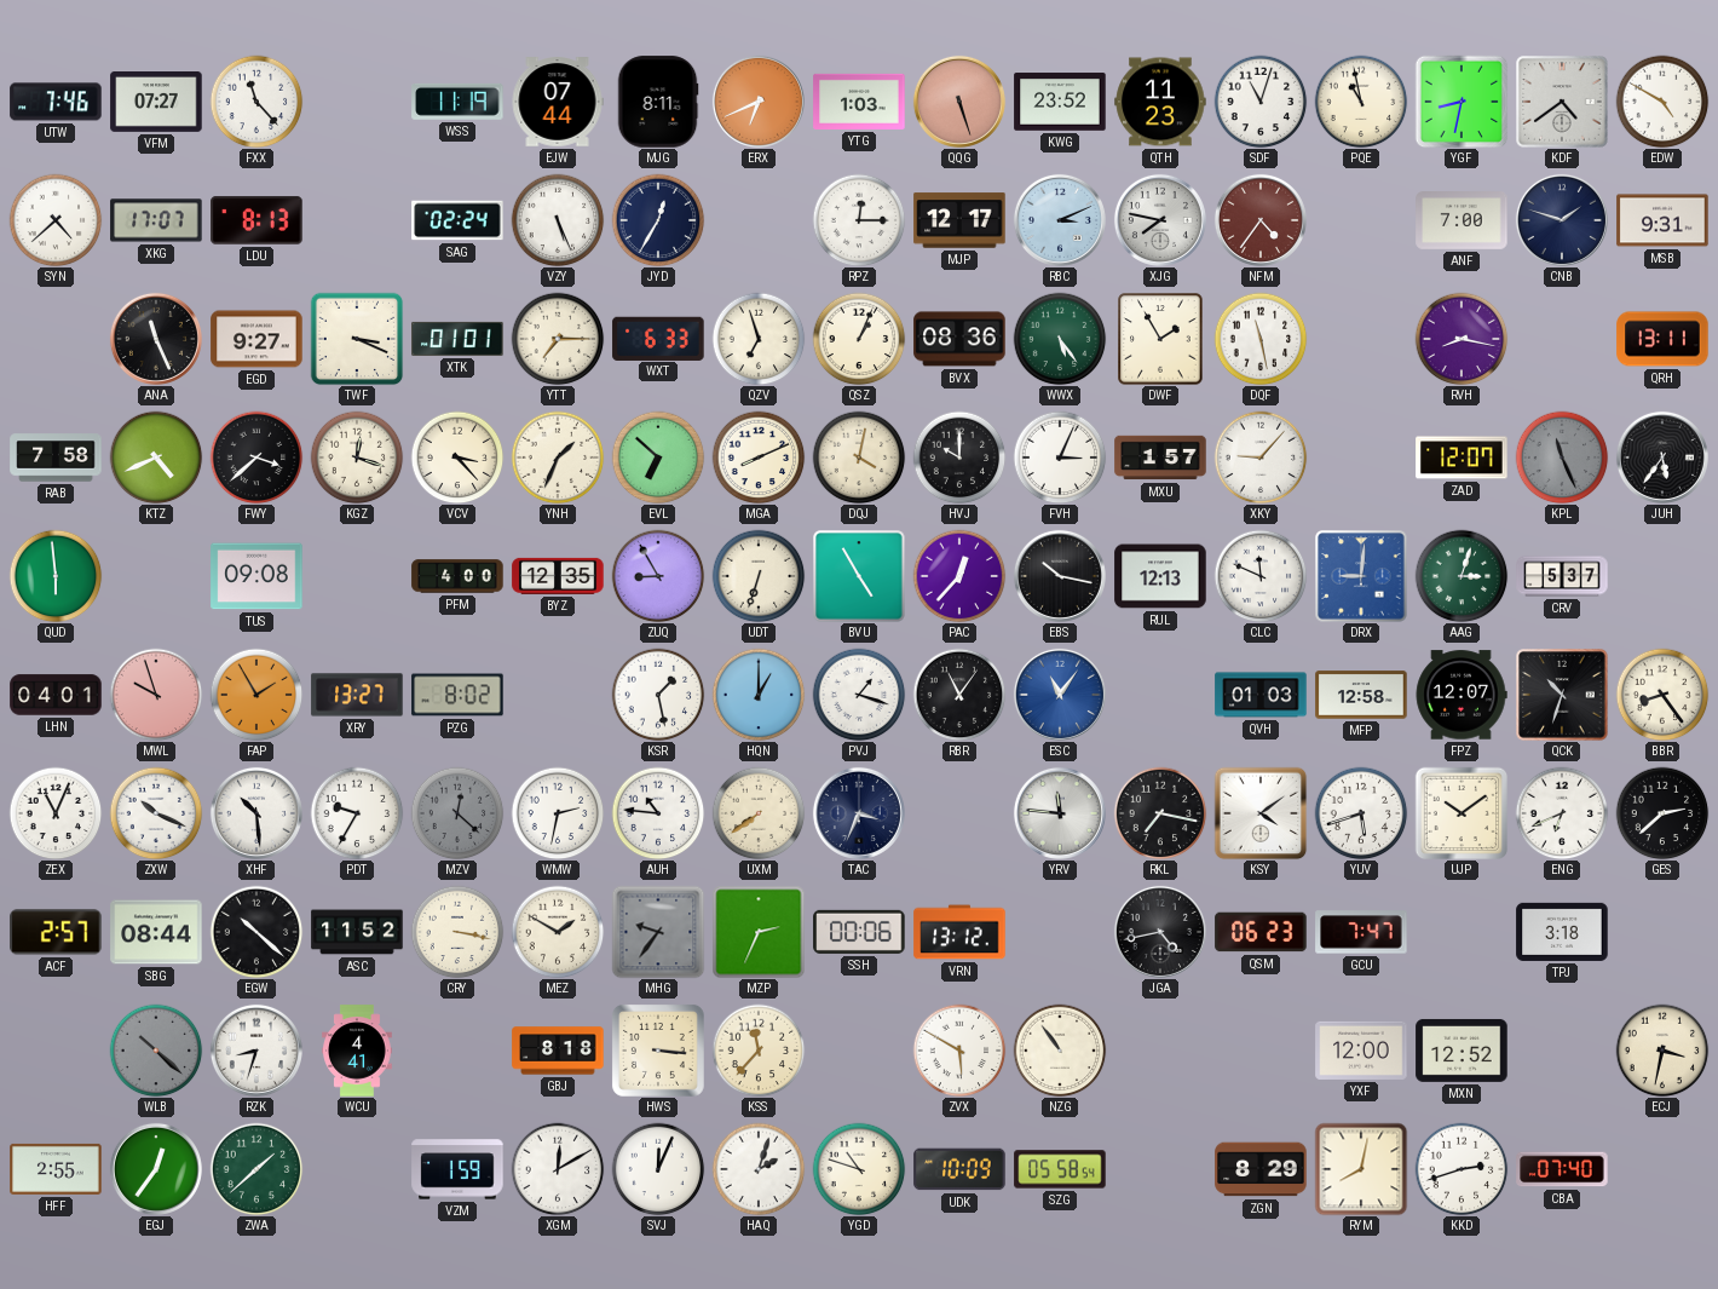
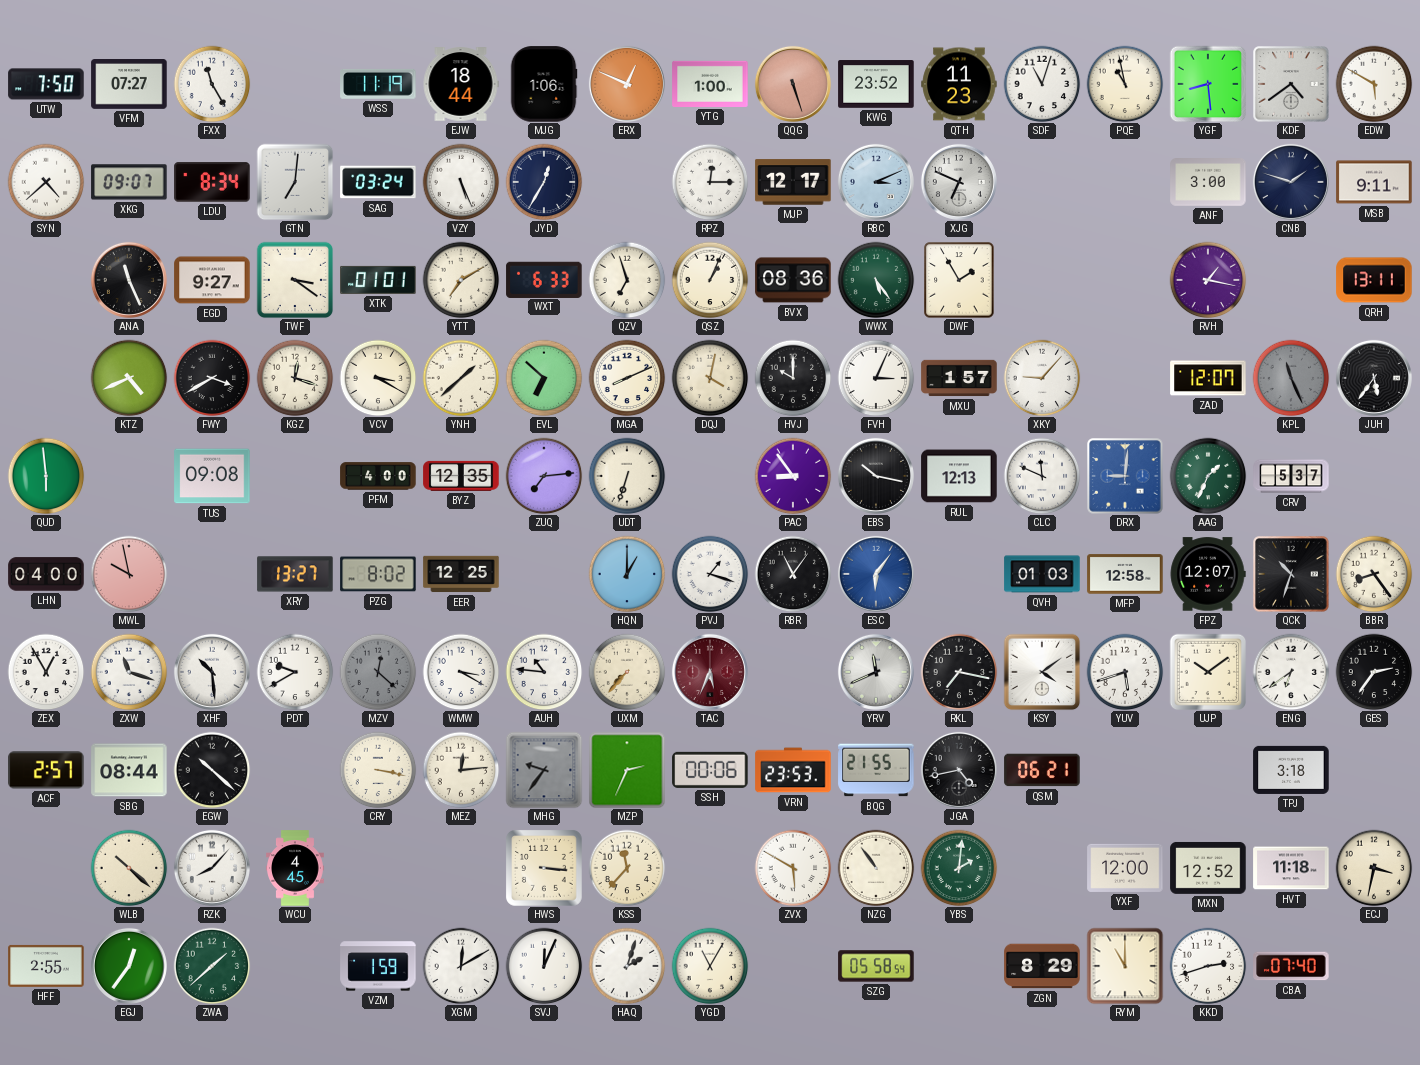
UTW: 7:46 -> 7:50
FXX: 11:23 -> 11:25
EJW: 07:44 -> 18:44
MJG: 8:11 -> 1:06
ERX: 6:41 -> 12:49
YTG: 1:03 -> 1:00
YGF: 8:32 -> 8:29
EDW: 4:50 -> 5:50
XKG: 17:07 -> 09:07
LDU: 8:13 -> 8:34
GTN: none -> 7:01
SAG: 02:24 -> 03:24
XJG: 7:47 -> 6:49
NFM: 4:36 -> none
ANF: 7:00 -> 3:00
MSB: 9:31 -> 9:11
TWF: 3:19 -> 3:21
YTT: 7:15 -> 7:10
DQF: 11:28 -> none
RVH: 8:17 -> 1:17
RAB: 7:58 -> none
FWY: 3:38 -> 3:40
VCV: 3:23 -> 3:20
YNH: 1:34 -> 1:38
ZUQ: 8:55 -> 7:14
BVU: 4:55 -> none
PAC: 12:37 -> 8:54
AAG: 3:03 -> 1:34
LHN: 04:01 -> 04:00
MWL: 9:57 -> 9:58
FAP: 1:55 -> none
EER: none -> 12:25
KSR: 1:28 -> none
ESC: 11:06 -> 6:06
ZEX: 11:04 -> 12:55
ZXW: 10:19 -> 11:18
PDT: 9:35 -> 9:40
WMW: 2:32 -> 3:20
UXM: 7:39 -> 7:37
TAC: 3:34 -> 5:34
TAC dial: navy -> burgundy
YRV: 11:46 -> 11:41
ENG: 6:41 -> 6:39
GES: 2:38 -> 2:36
ASC: 11:52 -> none
MEZ: 1:50 -> 12:14
VRN: 13:12 -> 23:53
BQG: none -> 21:55
QSM: 06:23 -> 06:21
GCU: 7:47 -> none
WLB dial: grey -> cream
RZK: 8:33 -> 8:07
WCU: 4:41 -> 4:45
GBJ: 8:18 -> none
YBS: none -> 2:01
HVT: none -> 11:18
YGD: 10:48 -> 11:05
UDK: 10:09 -> none
RYM: 8:02 -> 11:00
